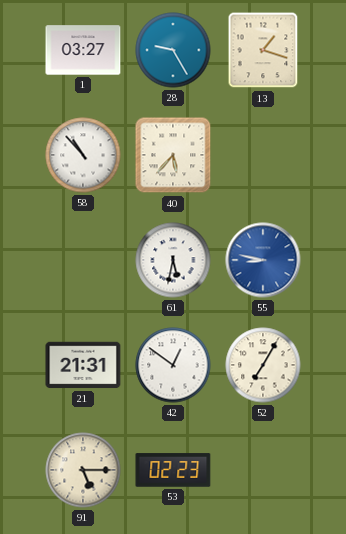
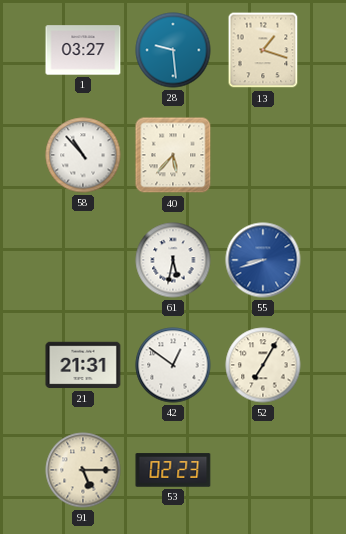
28: 9:25 -> 9:29
55: 8:47 -> 8:42
